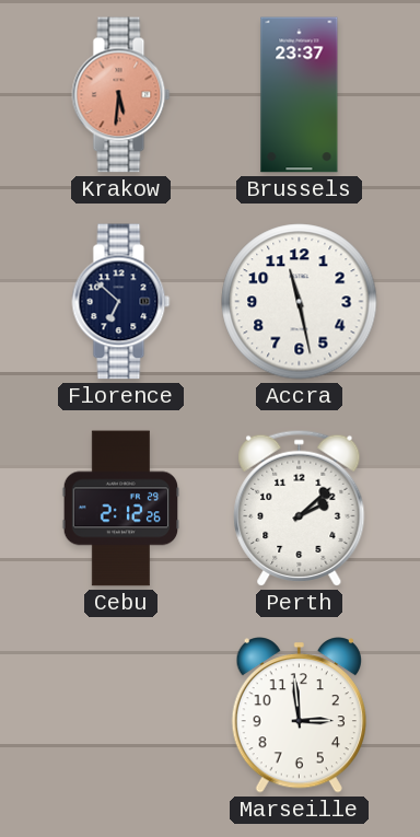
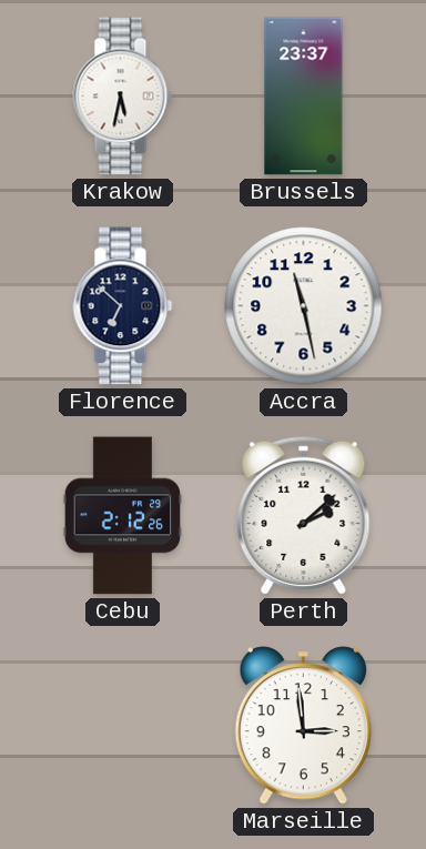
Krakow: 5:31 -> 5:32
Krakow dial: salmon -> white
